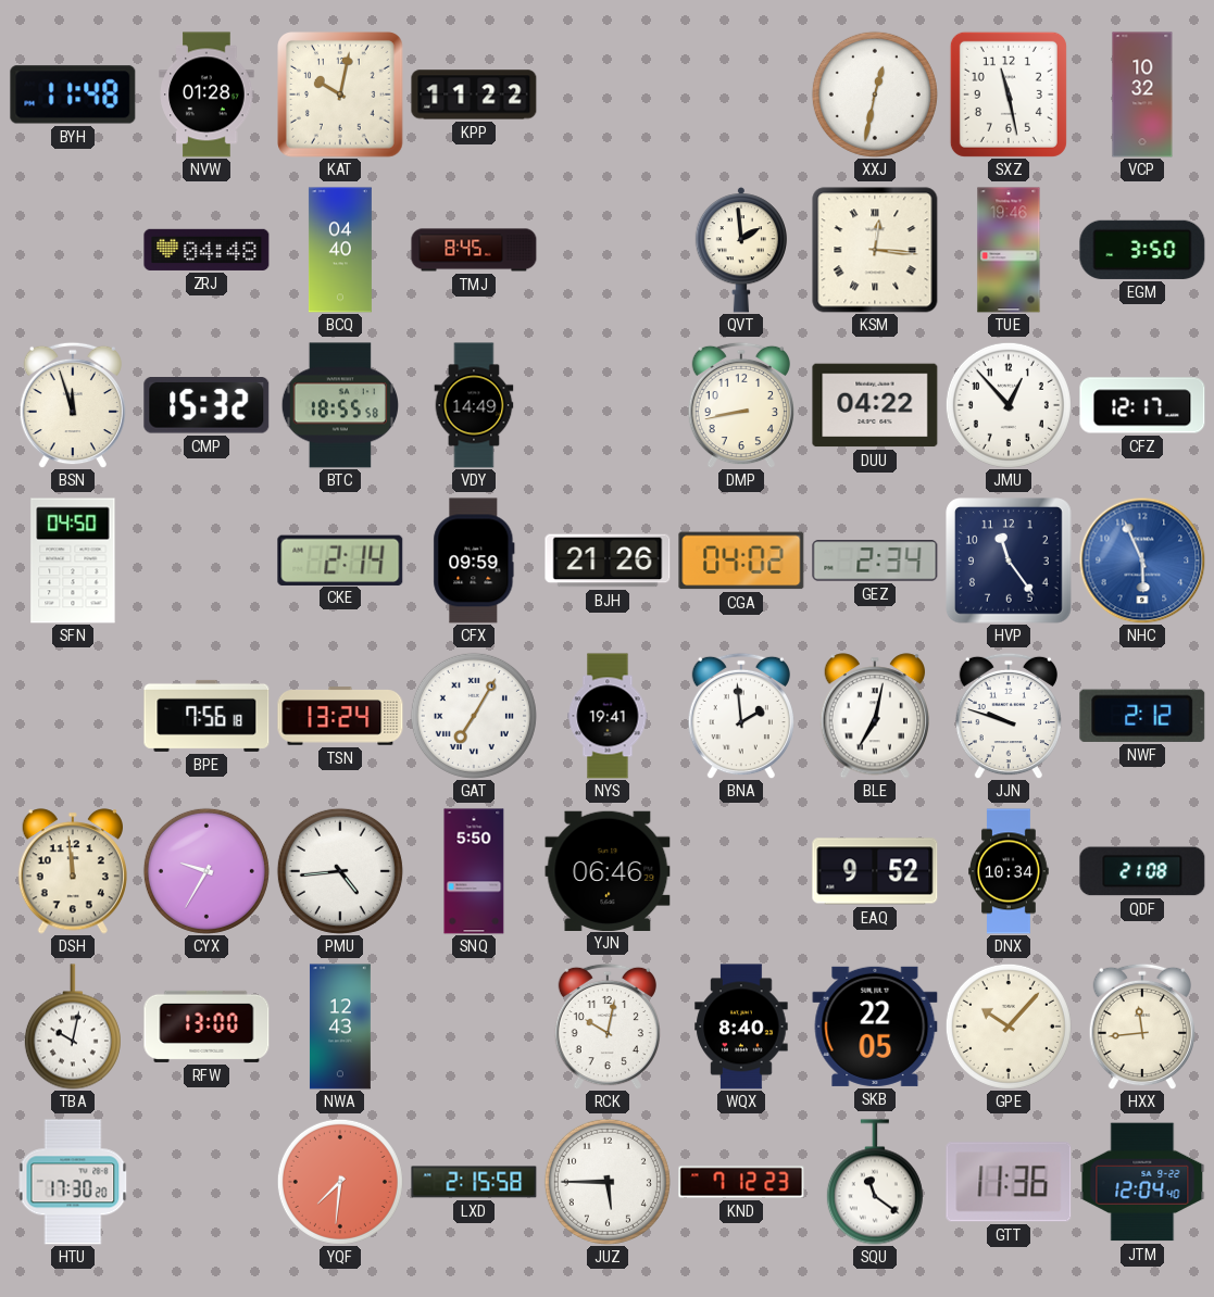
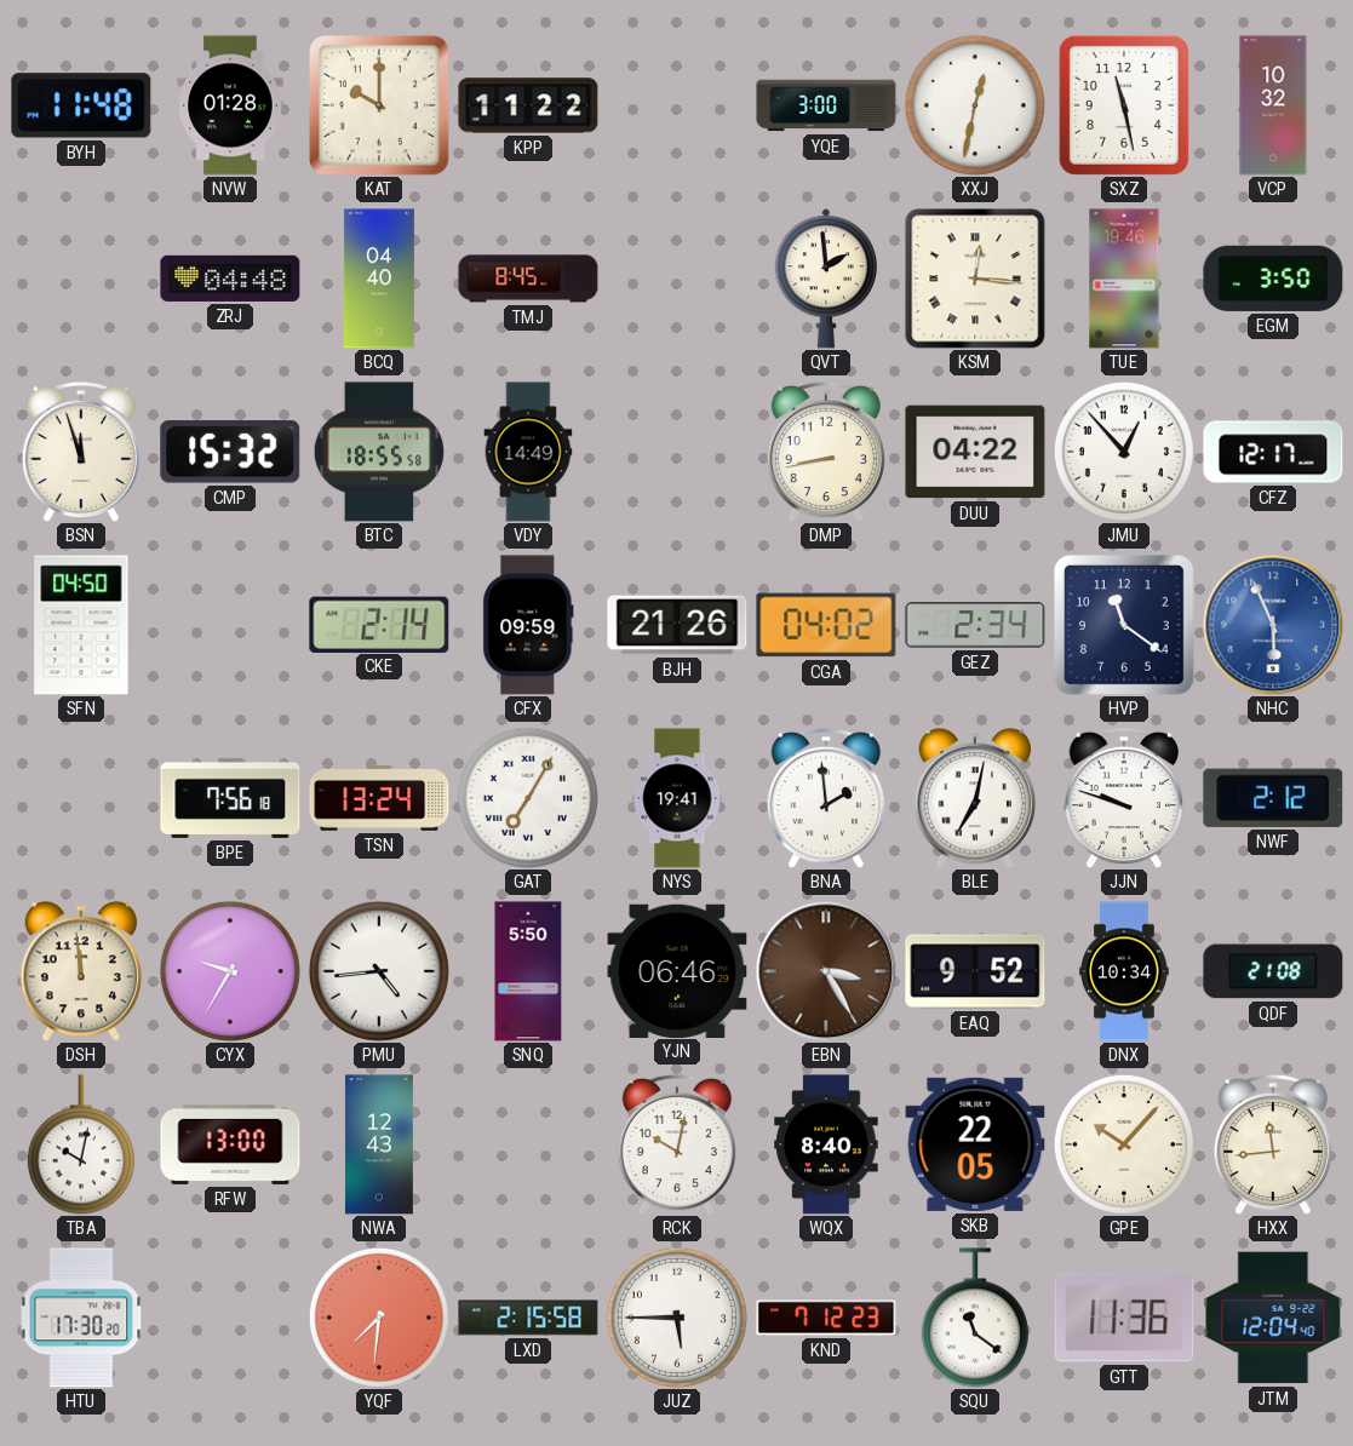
KAT: 10:02 -> 10:00
YQE: none -> 3:00
HVP: 11:24 -> 11:21
EBN: none -> 3:25
